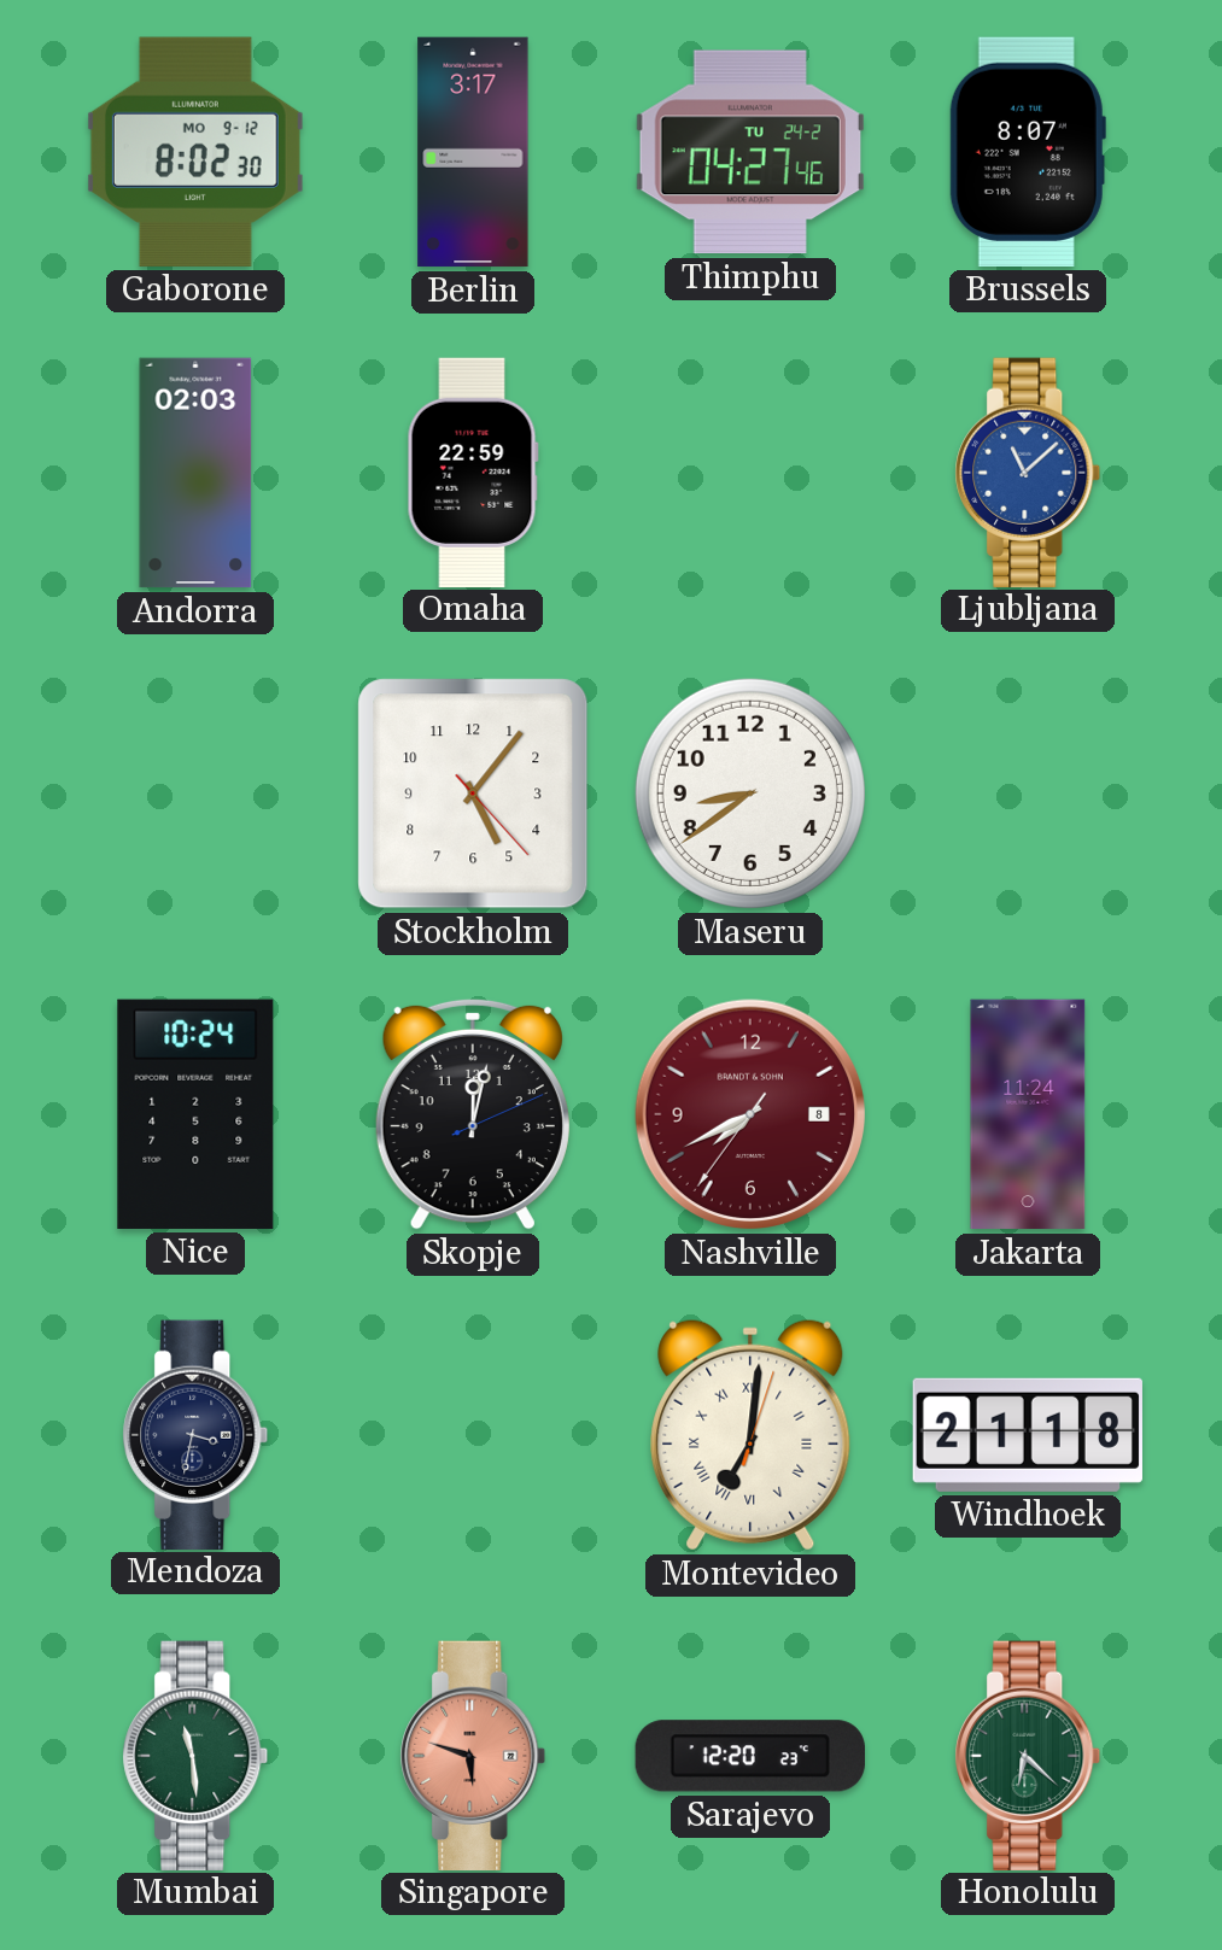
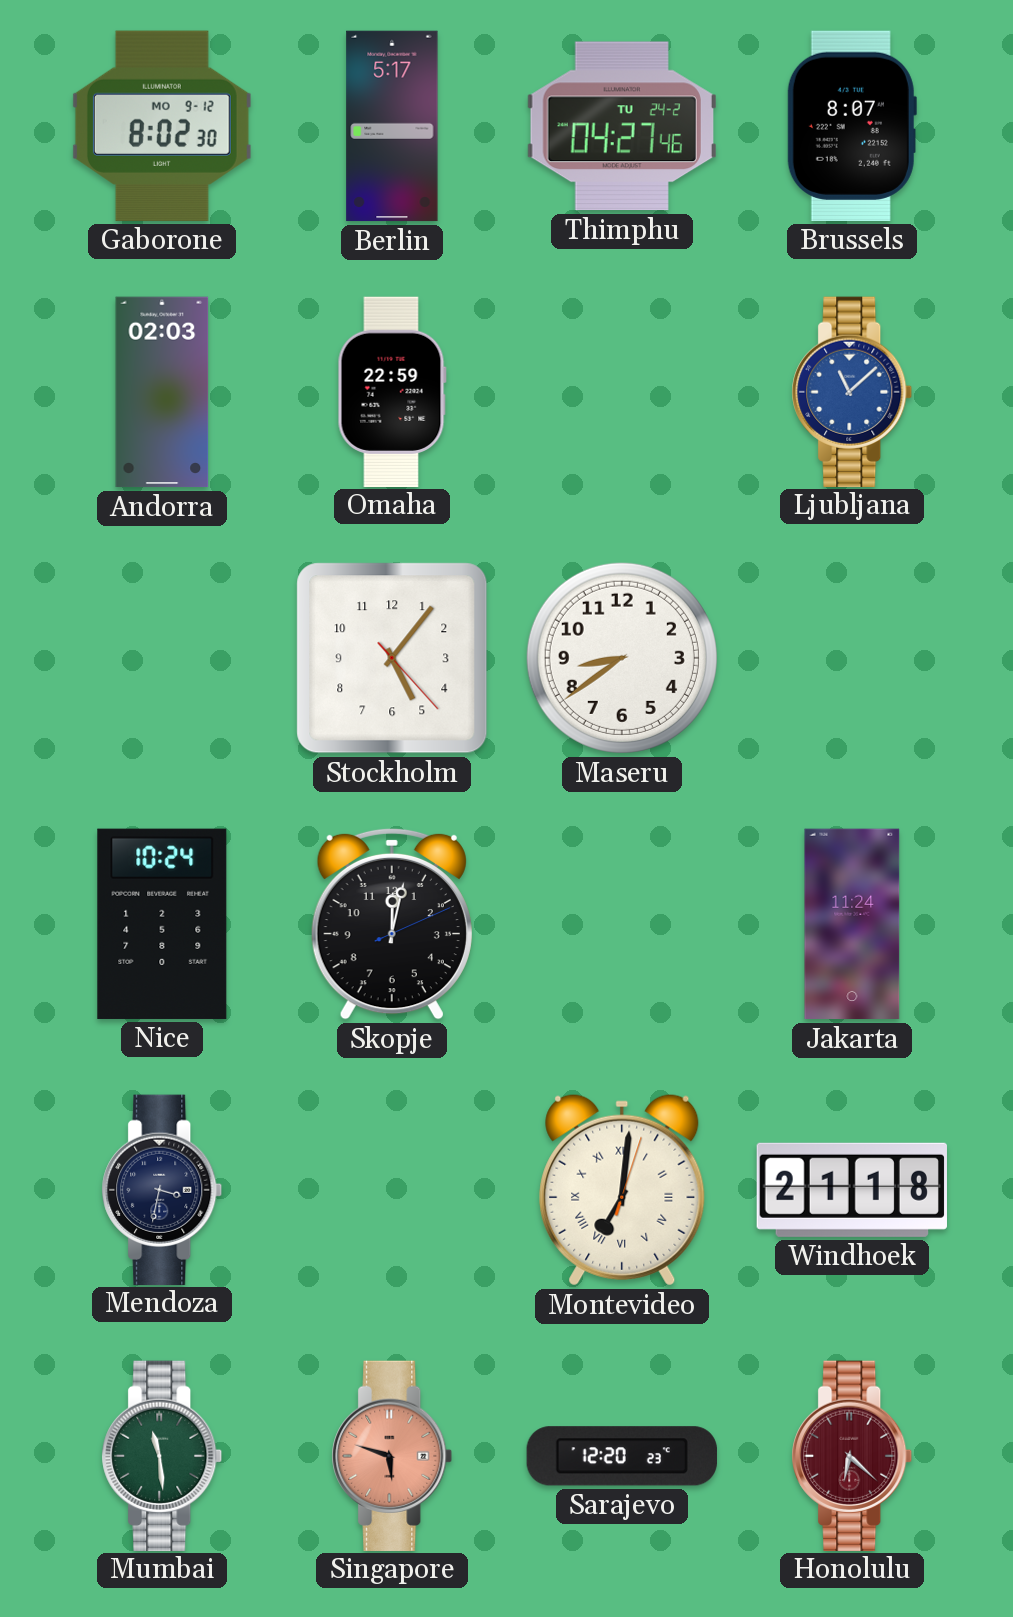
Berlin: 3:17 -> 5:17
Nashville: 7:40 -> none
Honolulu dial: green -> burgundy
